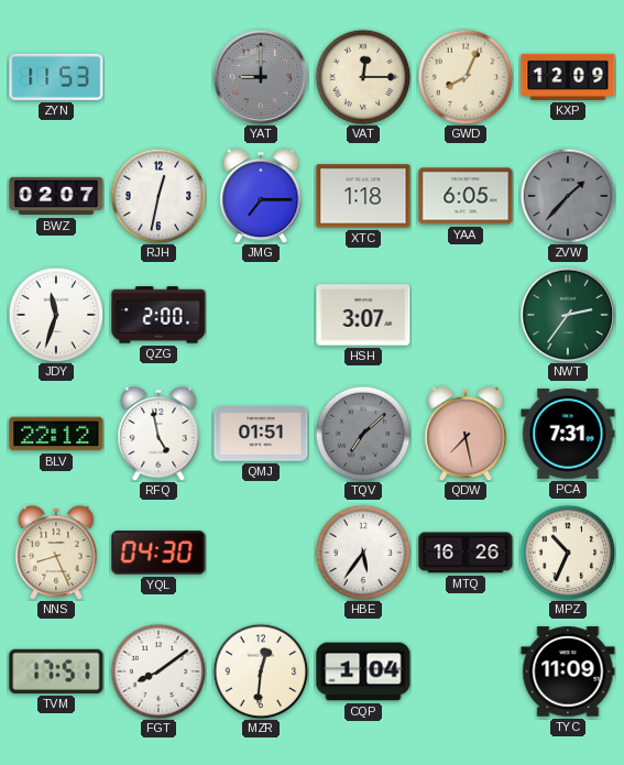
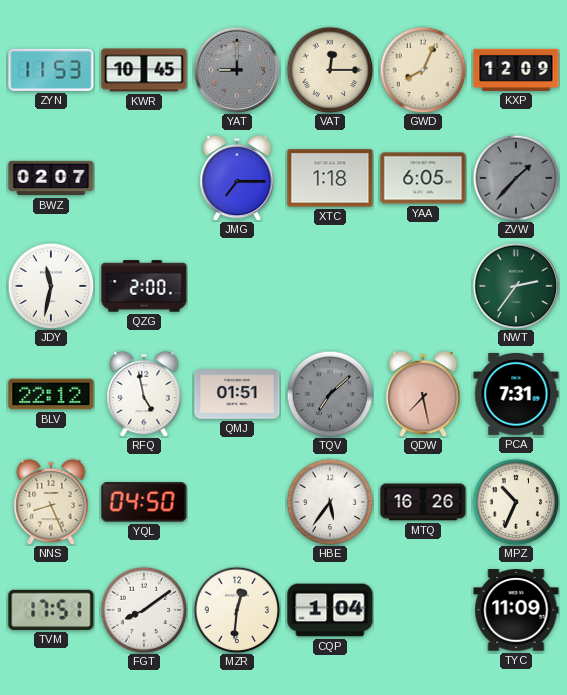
KWR: none -> 10:45
RJH: 12:32 -> none
JDY: 11:33 -> 11:32
HSH: 3:07 -> none
YQL: 04:30 -> 04:50
